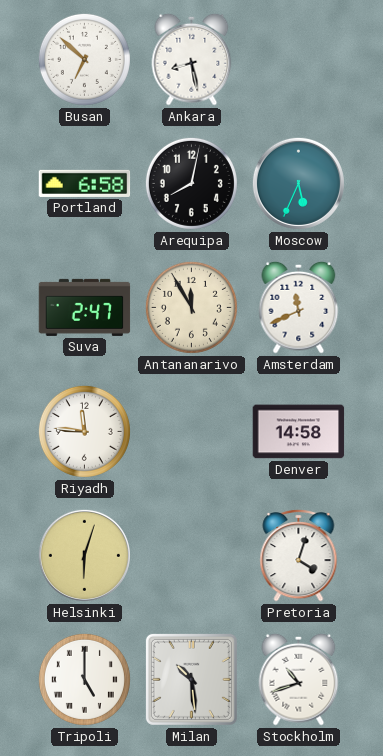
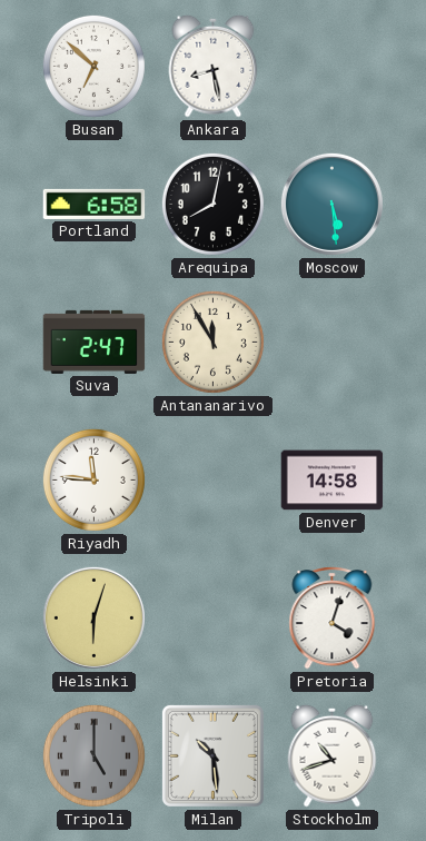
Moscow: 5:34 -> 5:29
Amsterdam: 11:41 -> none
Tripoli dial: white -> grey
